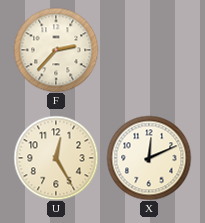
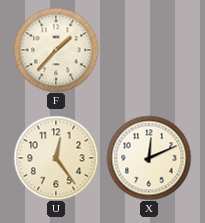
F: 2:37 -> 1:37
U: 12:25 -> 12:24
